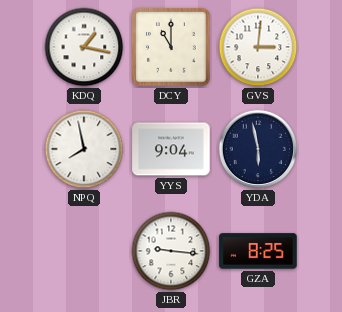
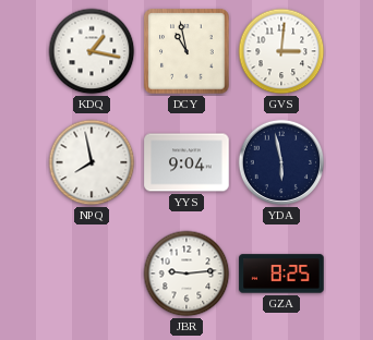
DCY: 11:00 -> 10:58
JBR: 9:16 -> 9:14
